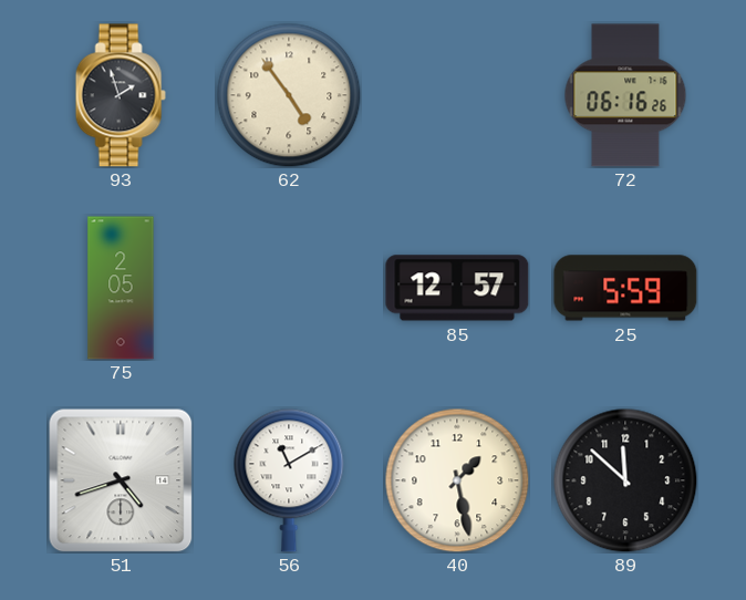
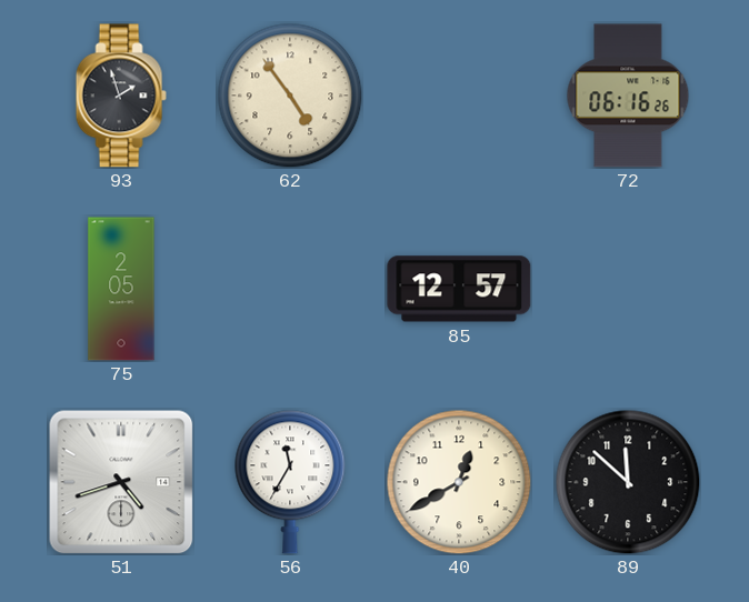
25: 5:59 -> none
56: 11:10 -> 11:35
40: 1:28 -> 12:40
